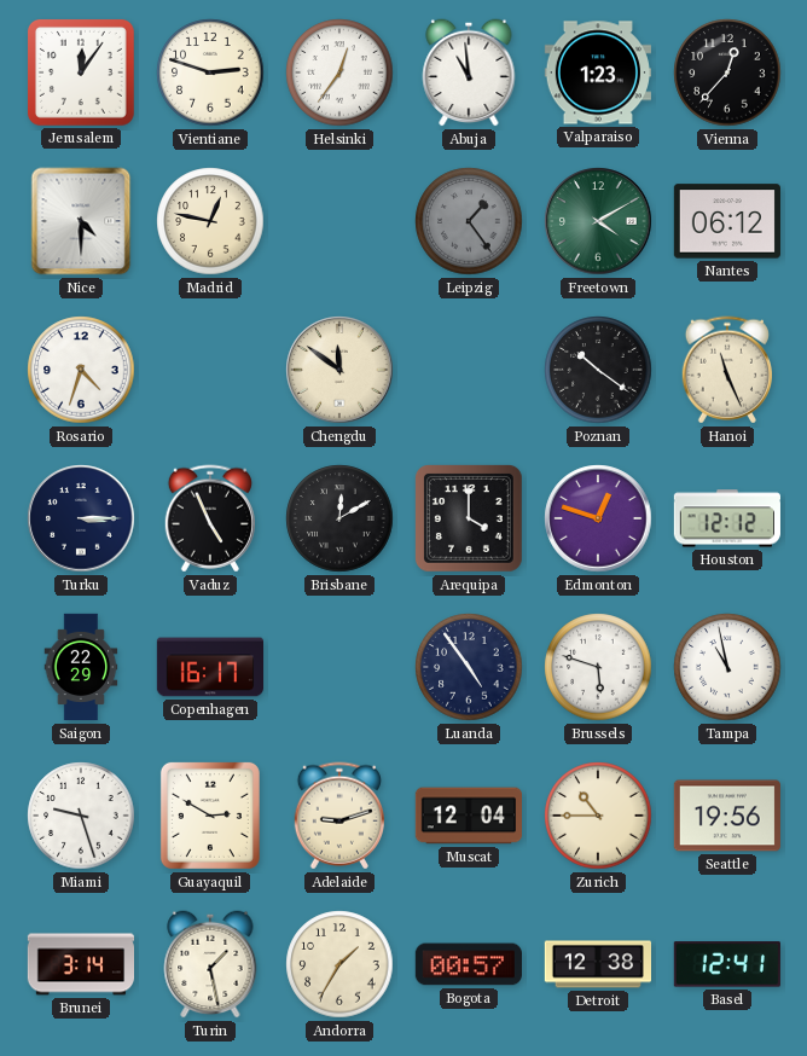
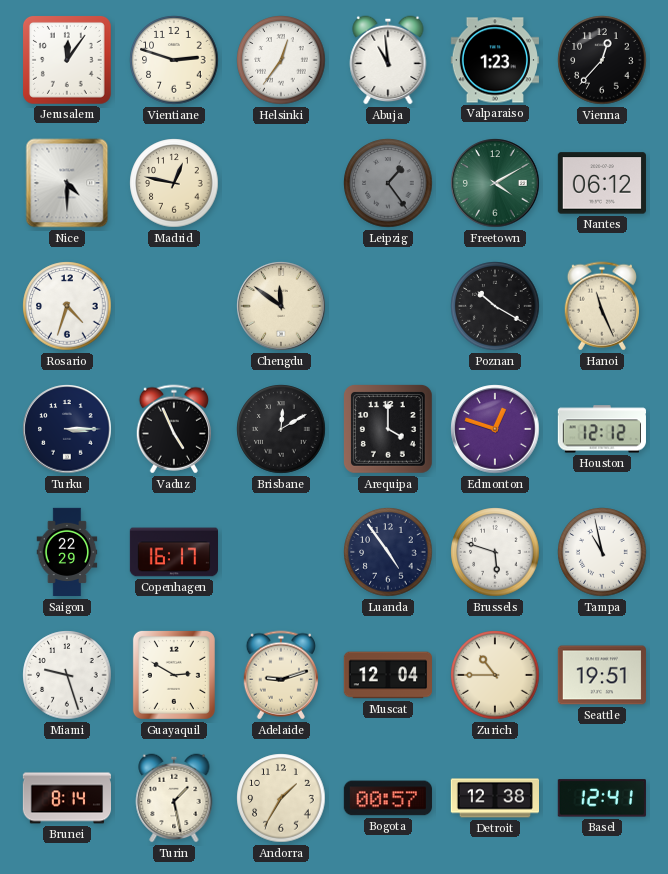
Poznan: 10:21 -> 10:20
Seattle: 19:56 -> 19:51
Brunei: 3:14 -> 8:14
